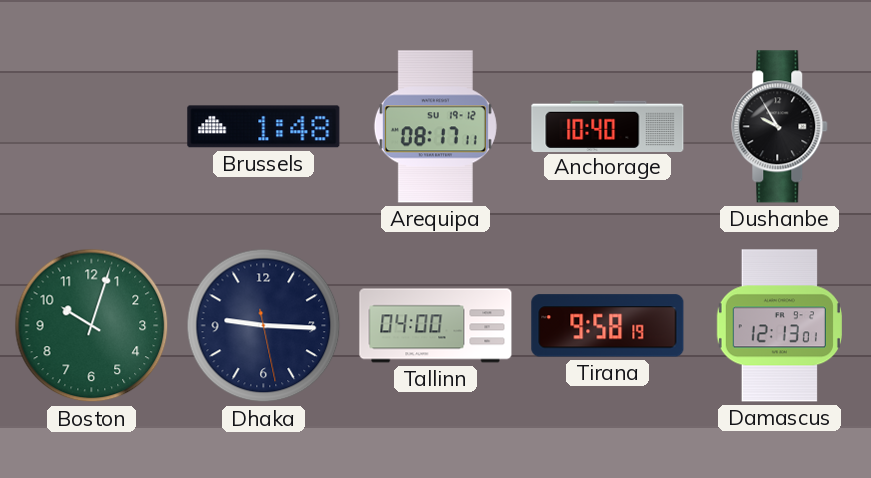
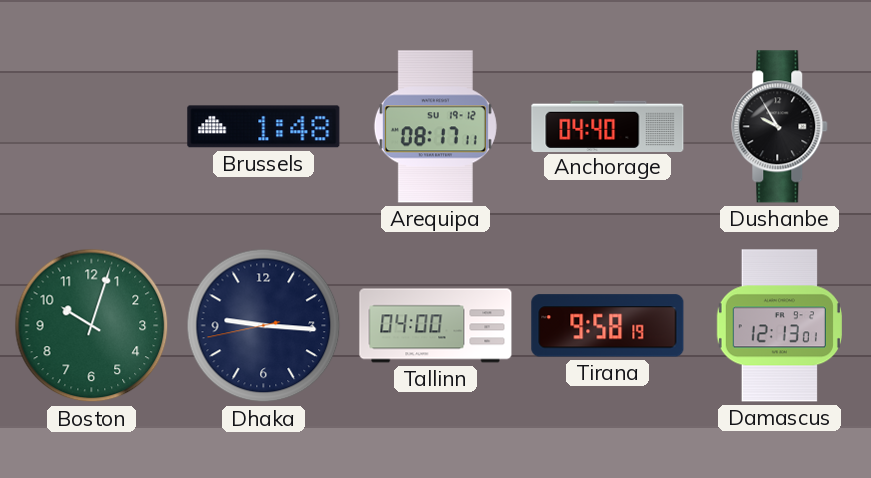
Anchorage: 10:40 -> 04:40
Dhaka: 9:15:28 -> 9:15:43
